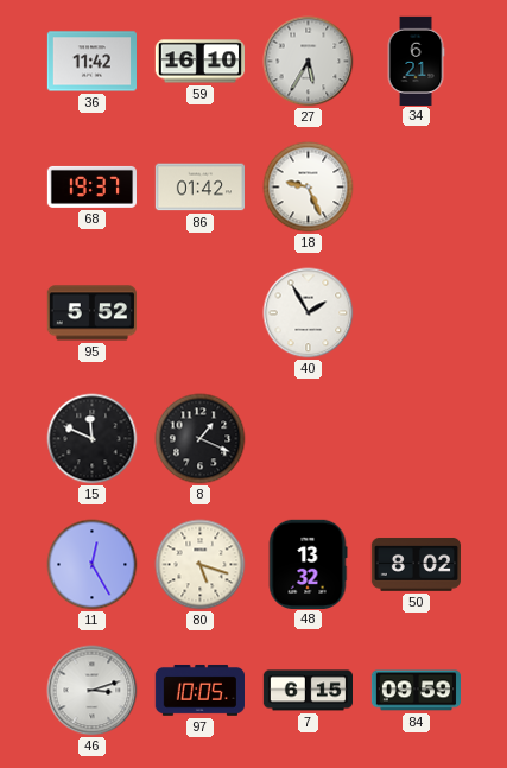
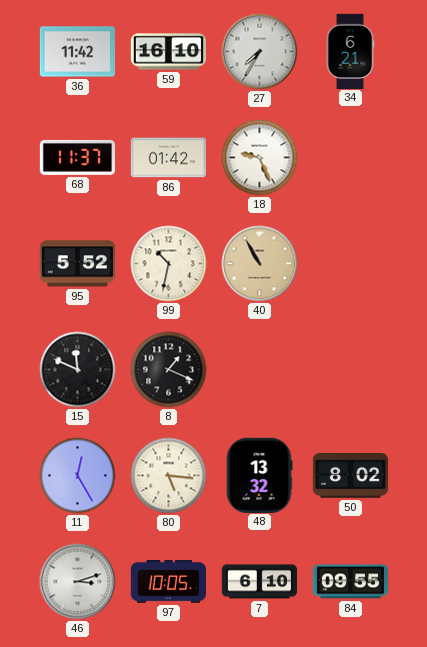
27: 5:35 -> 7:35
68: 19:37 -> 11:37
99: none -> 10:32
40: 1:55 -> 10:55
40 dial: white -> champagne
80: 5:18 -> 5:16
7: 6:15 -> 6:10
84: 09:59 -> 09:55
